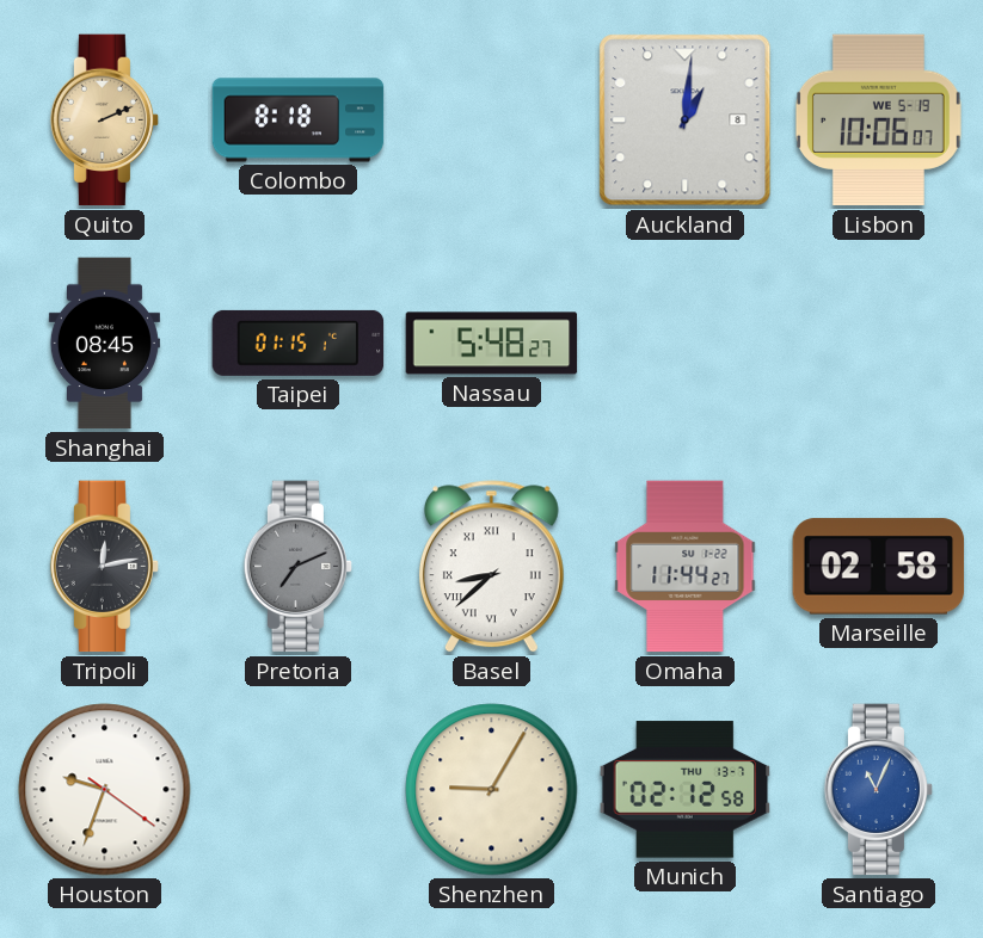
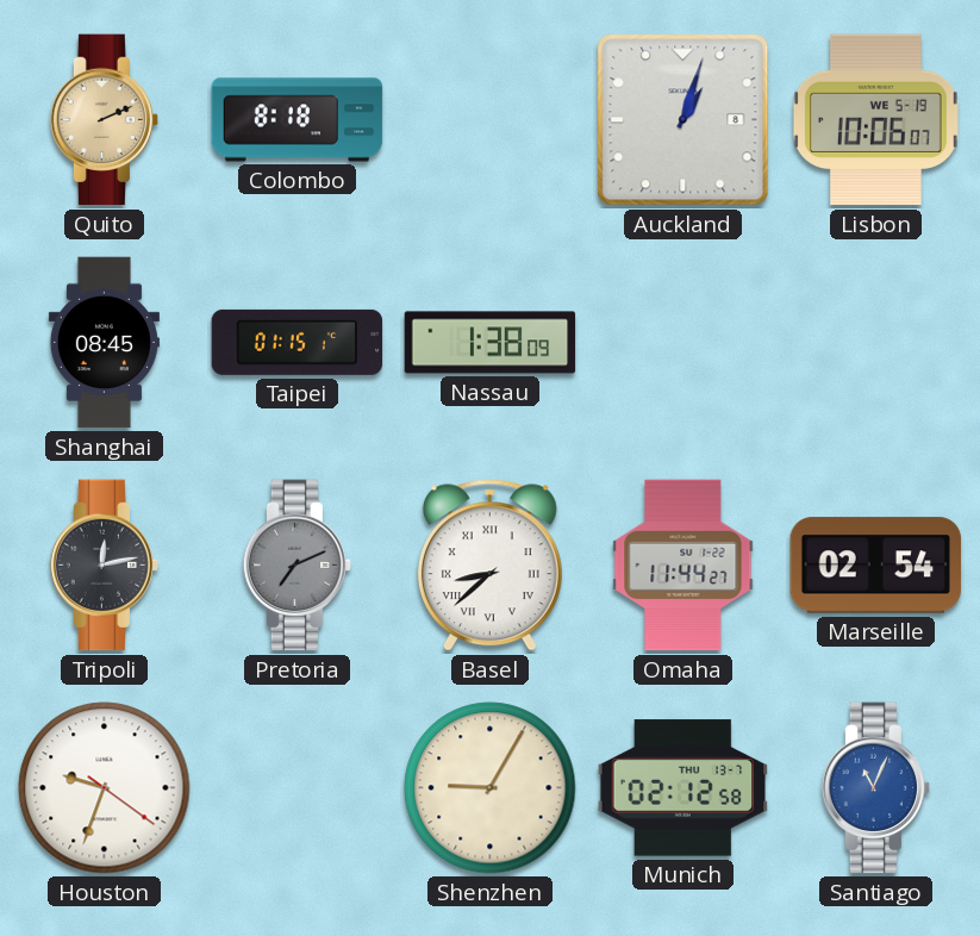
Auckland: 1:01 -> 1:03
Nassau: 5:48 -> 1:38
Marseille: 02:58 -> 02:54
